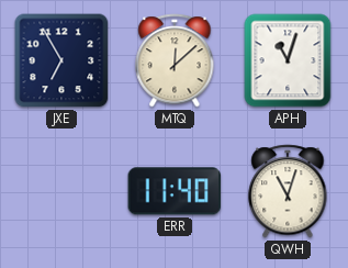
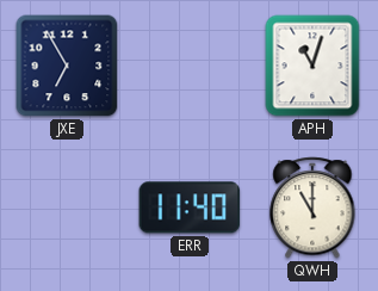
MTQ: 12:08 -> none
QWH: 11:03 -> 11:00
